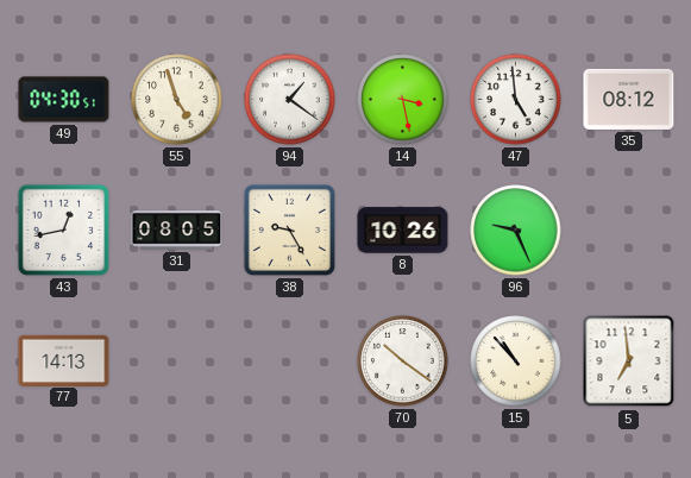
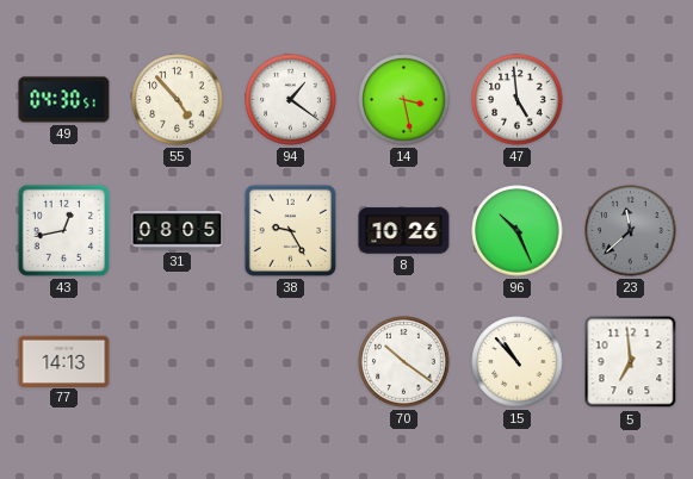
55: 4:57 -> 4:53
35: 08:12 -> none
96: 9:26 -> 10:26
23: none -> 11:38
